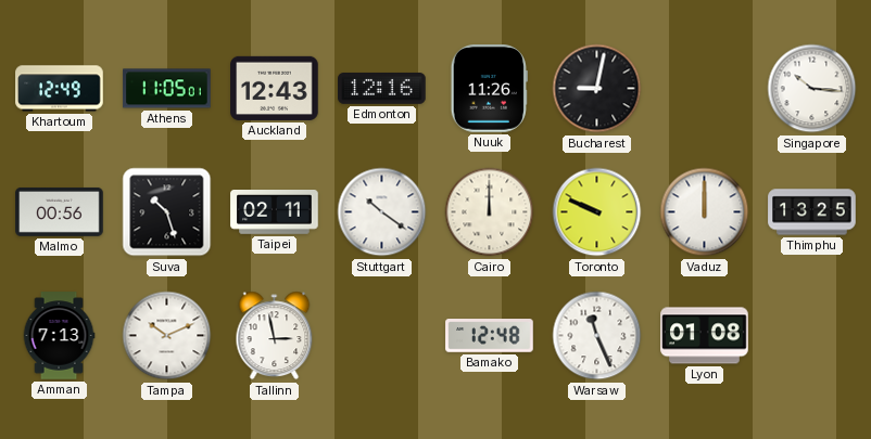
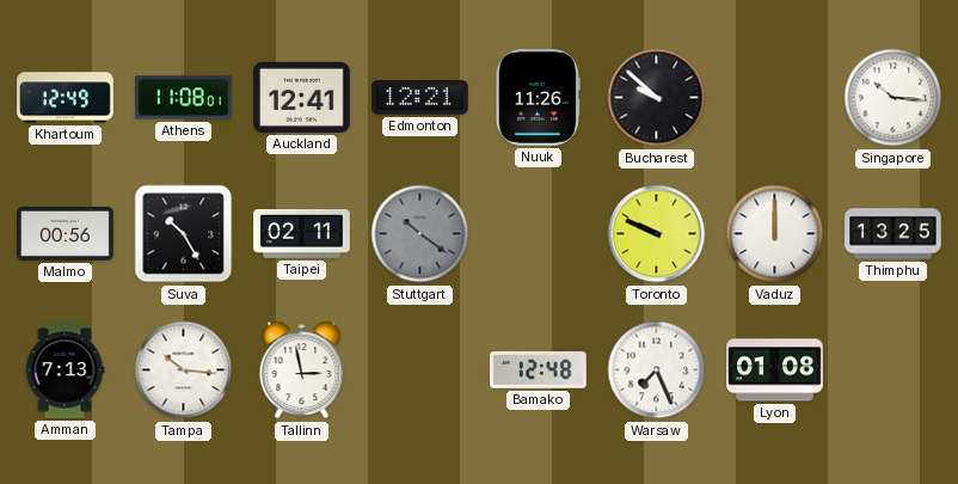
Athens: 11:05 -> 11:08
Auckland: 12:43 -> 12:41
Edmonton: 12:16 -> 12:21
Bucharest: 9:02 -> 9:52
Suva: 10:27 -> 10:25
Stuttgart dial: white -> grey
Cairo: 12:00 -> none
Tampa: 10:11 -> 10:16
Warsaw: 11:26 -> 7:26
